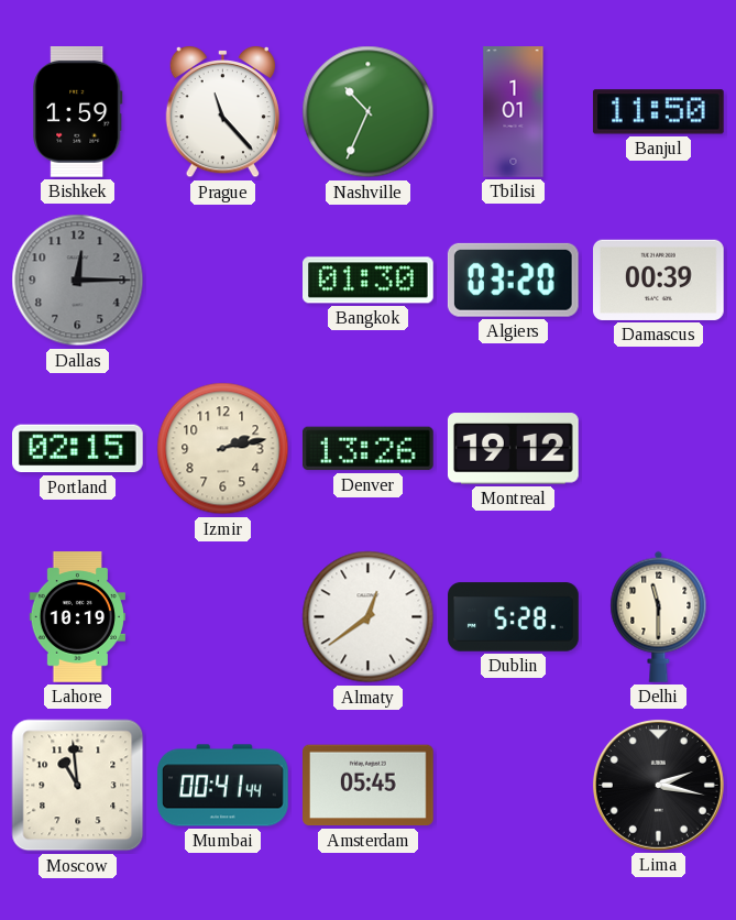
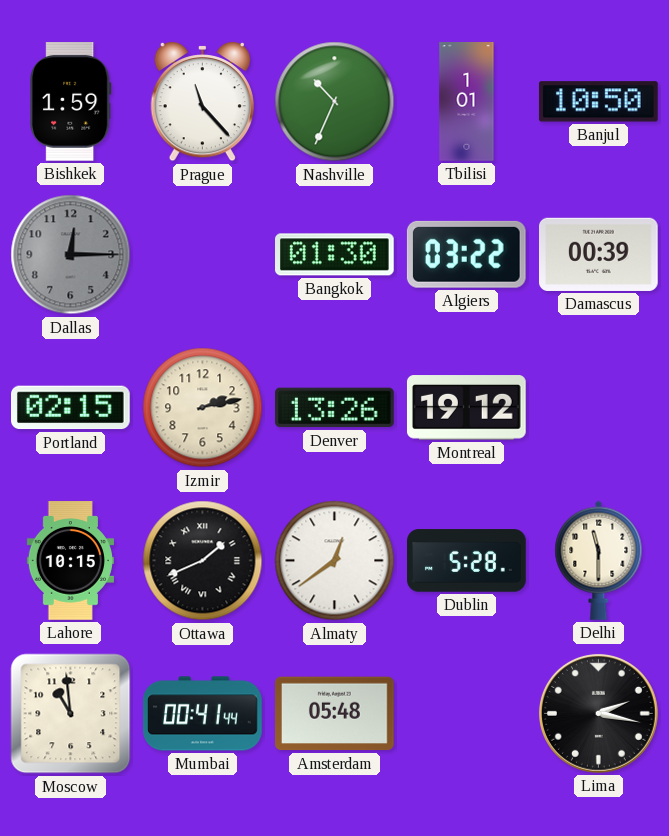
Banjul: 11:50 -> 10:50
Algiers: 03:20 -> 03:22
Lahore: 10:19 -> 10:15
Ottawa: none -> 1:41
Amsterdam: 05:45 -> 05:48
